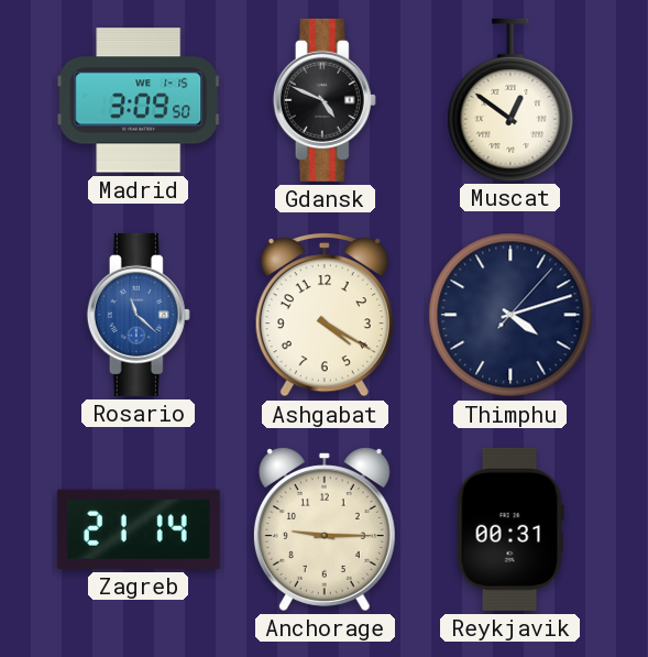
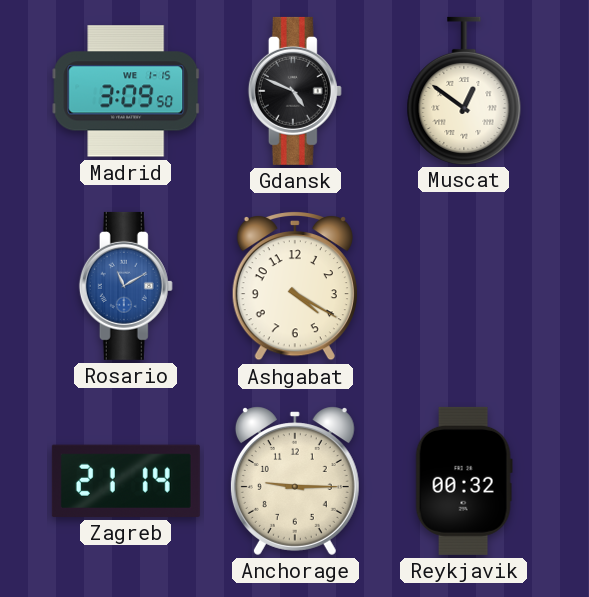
Rosario: 11:22 -> 11:10
Thimphu: 4:12 -> none
Reykjavik: 00:31 -> 00:32
